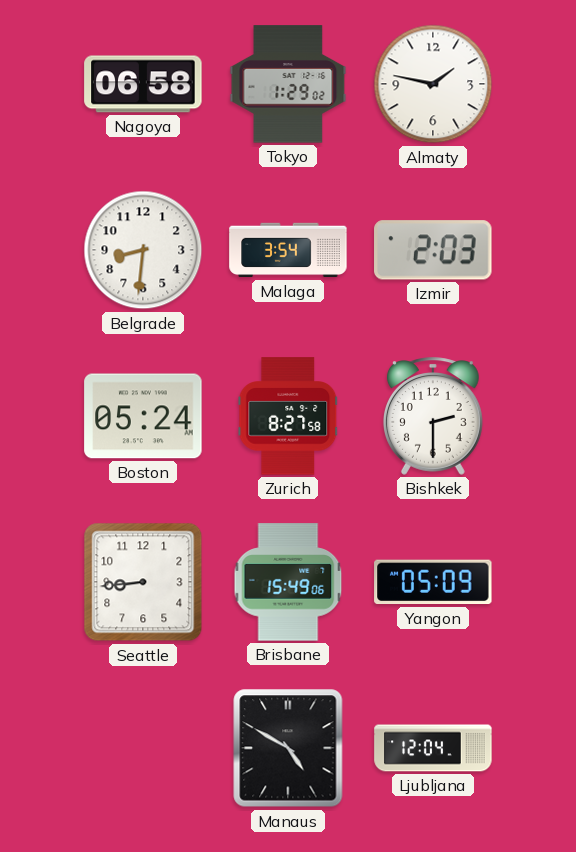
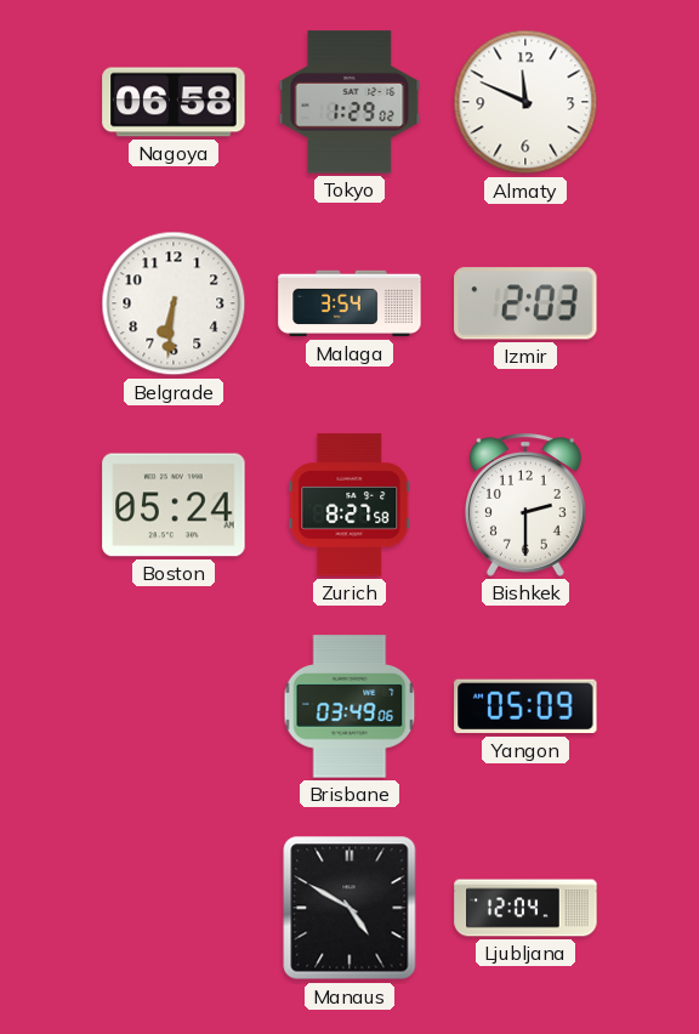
Almaty: 1:47 -> 11:49
Belgrade: 8:31 -> 6:31
Seattle: 8:44 -> none
Brisbane: 15:49 -> 03:49
